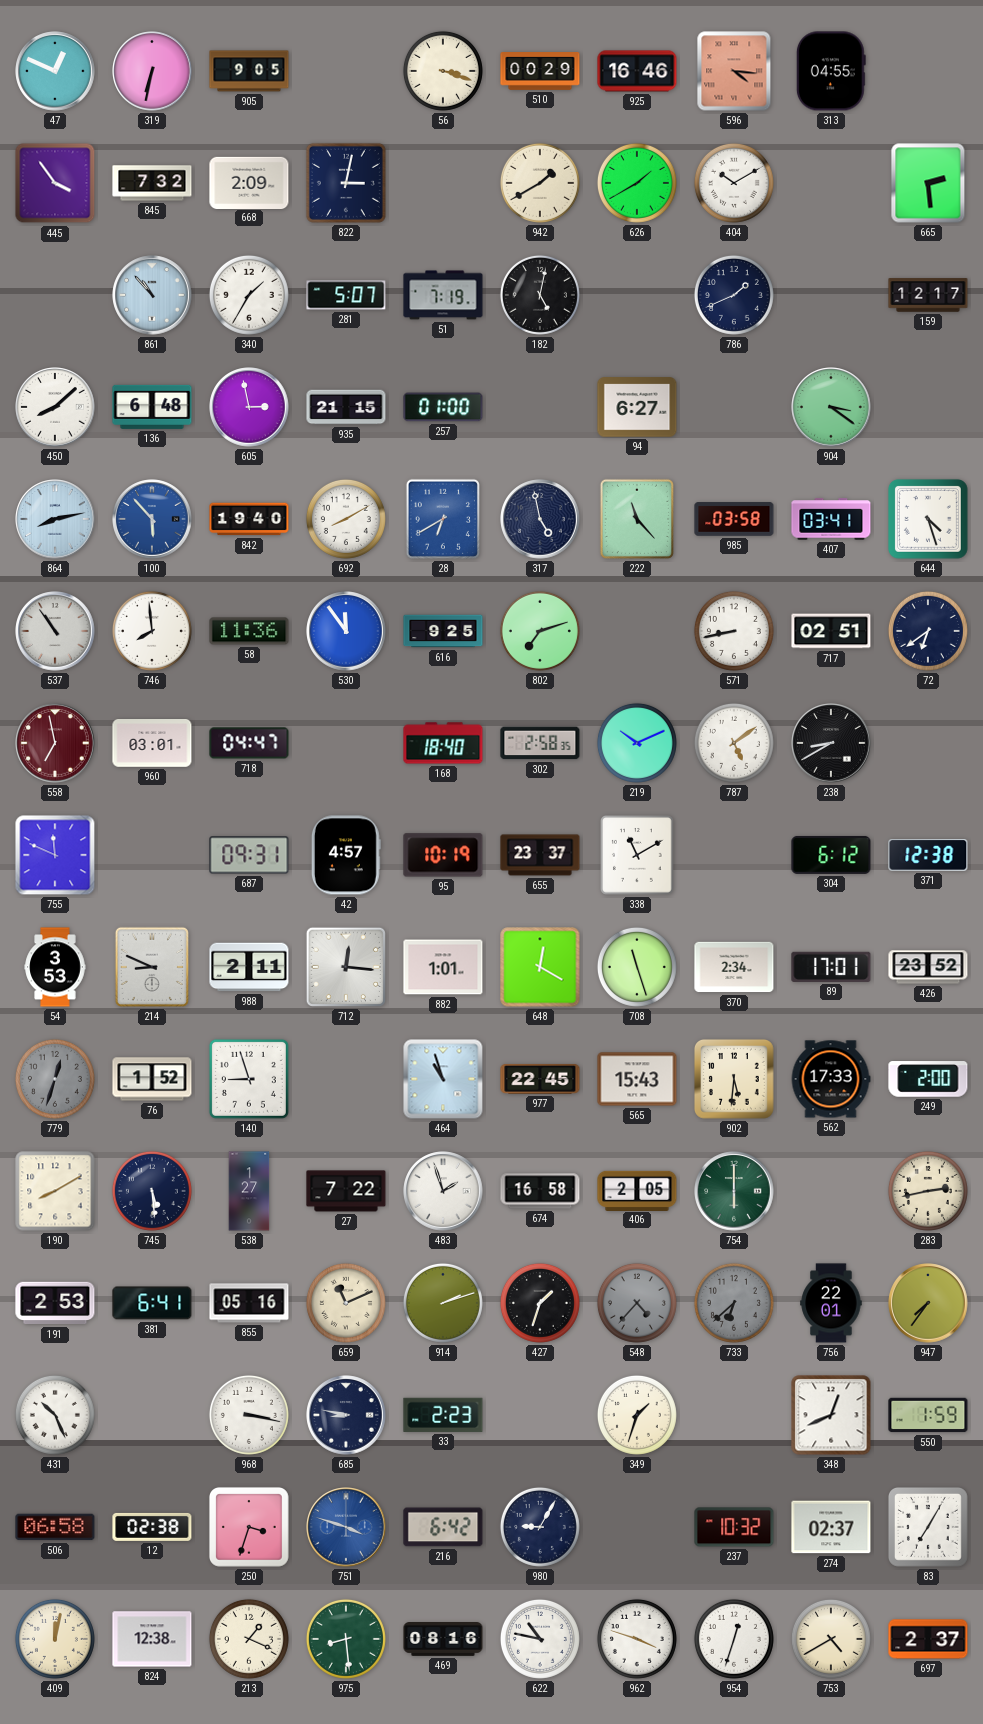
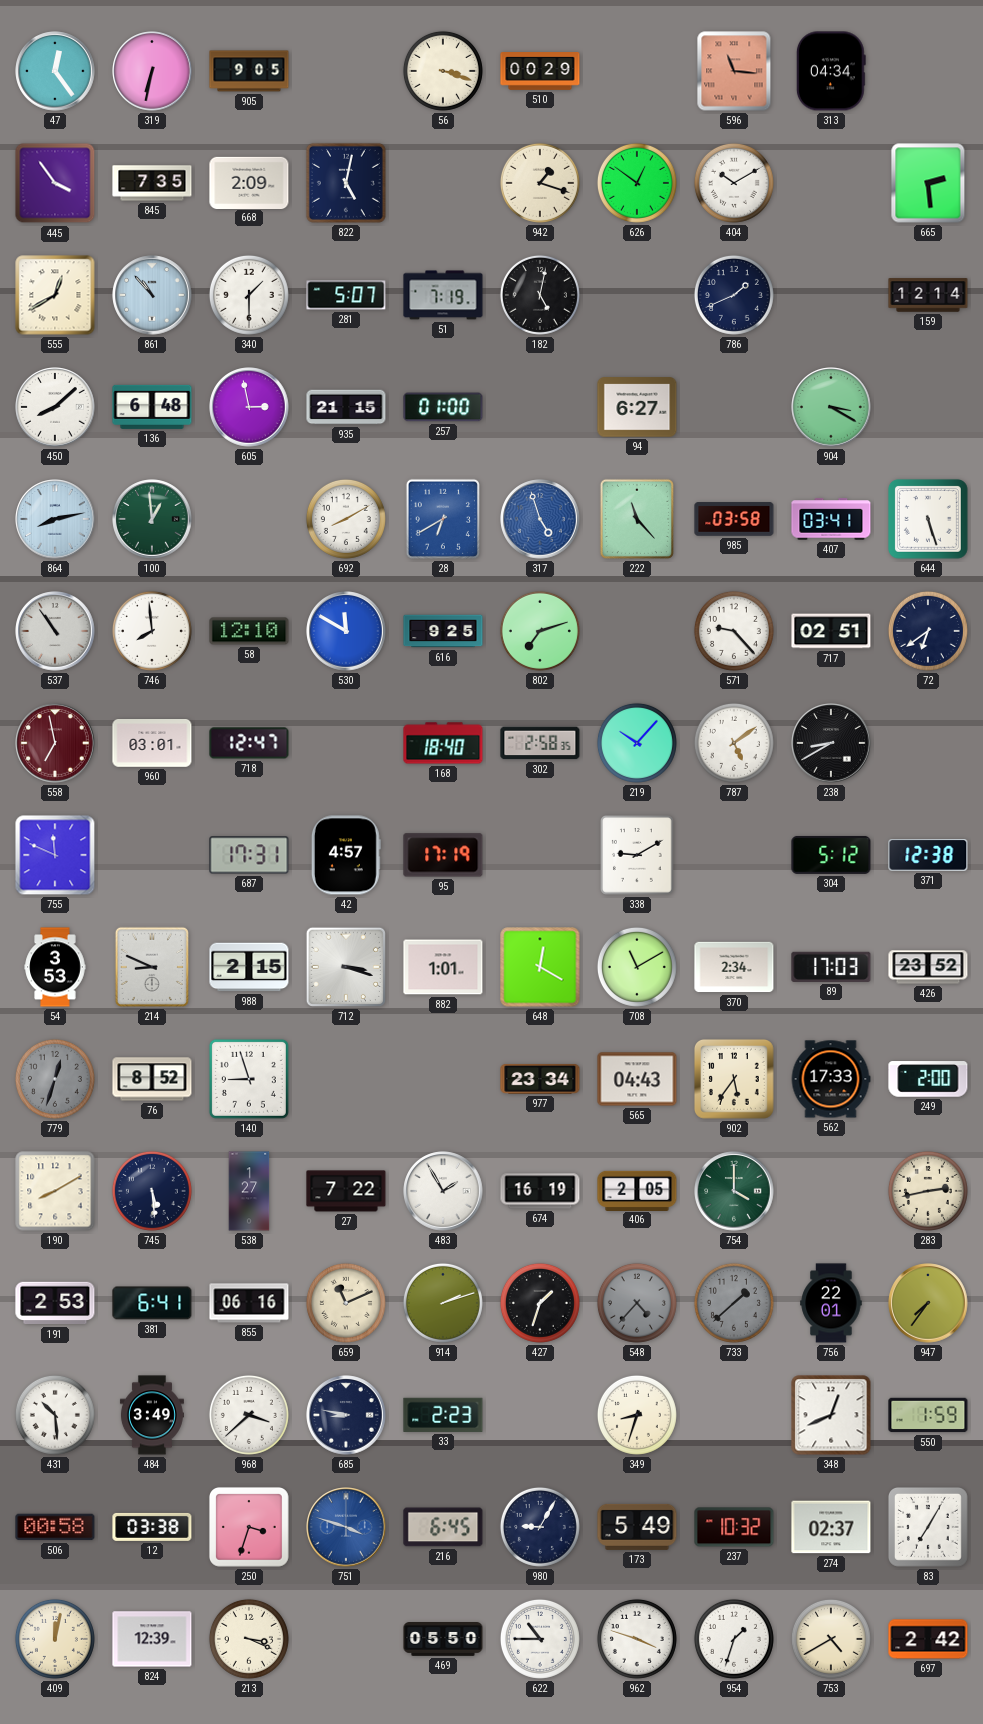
47: 12:49 -> 12:24
925: 16:46 -> none
596: 4:16 -> 11:16
313: 04:55 -> 04:34
845: 7:32 -> 7:35
822: 3:02 -> 5:02
942: 1:40 -> 1:18
626: 1:40 -> 12:51
555: none -> 12:40
340: 1:35 -> 1:30
159: 12:17 -> 12:14
904: 3:21 -> 3:20
100: 5:53 -> 12:59
100 dial: blue -> green
842: 19:40 -> none
317: 4:58 -> 4:57
317 dial: navy -> blue
644: 4:27 -> 5:27
58: 11:36 -> 12:10
530: 11:54 -> 11:50
571: 8:43 -> 9:23
718: 04:47 -> 12:47
219: 10:11 -> 10:07
687: 09:31 -> 17:31
95: 10:19 -> 17:19
655: 23:37 -> none
338: 11:10 -> 9:10
304: 6:12 -> 5:12
988: 2:11 -> 2:15
712: 12:16 -> 3:18
708: 11:27 -> 11:10
89: 17:01 -> 17:03
76: 1:52 -> 8:52
464: 10:57 -> none
977: 22:45 -> 23:34
565: 15:43 -> 04:43
902: 5:31 -> 5:36
483: 1:57 -> 1:55
674: 16:58 -> 16:19
754: 6:00 -> 4:00
855: 05:16 -> 06:16
733: 6:38 -> 1:38
431: 10:26 -> 10:29
484: none -> 3:49
968: 3:17 -> 3:38
349: 1:33 -> 8:33
506: 06:58 -> 00:58
12: 02:38 -> 03:38
216: 6:42 -> 6:45
173: none -> 5:49
824: 12:38 -> 12:39
213: 1:19 -> 3:19
975: 8:29 -> none
469: 08:16 -> 05:50
622: 10:47 -> 10:45
954: 12:33 -> 1:33
697: 2:37 -> 2:42
